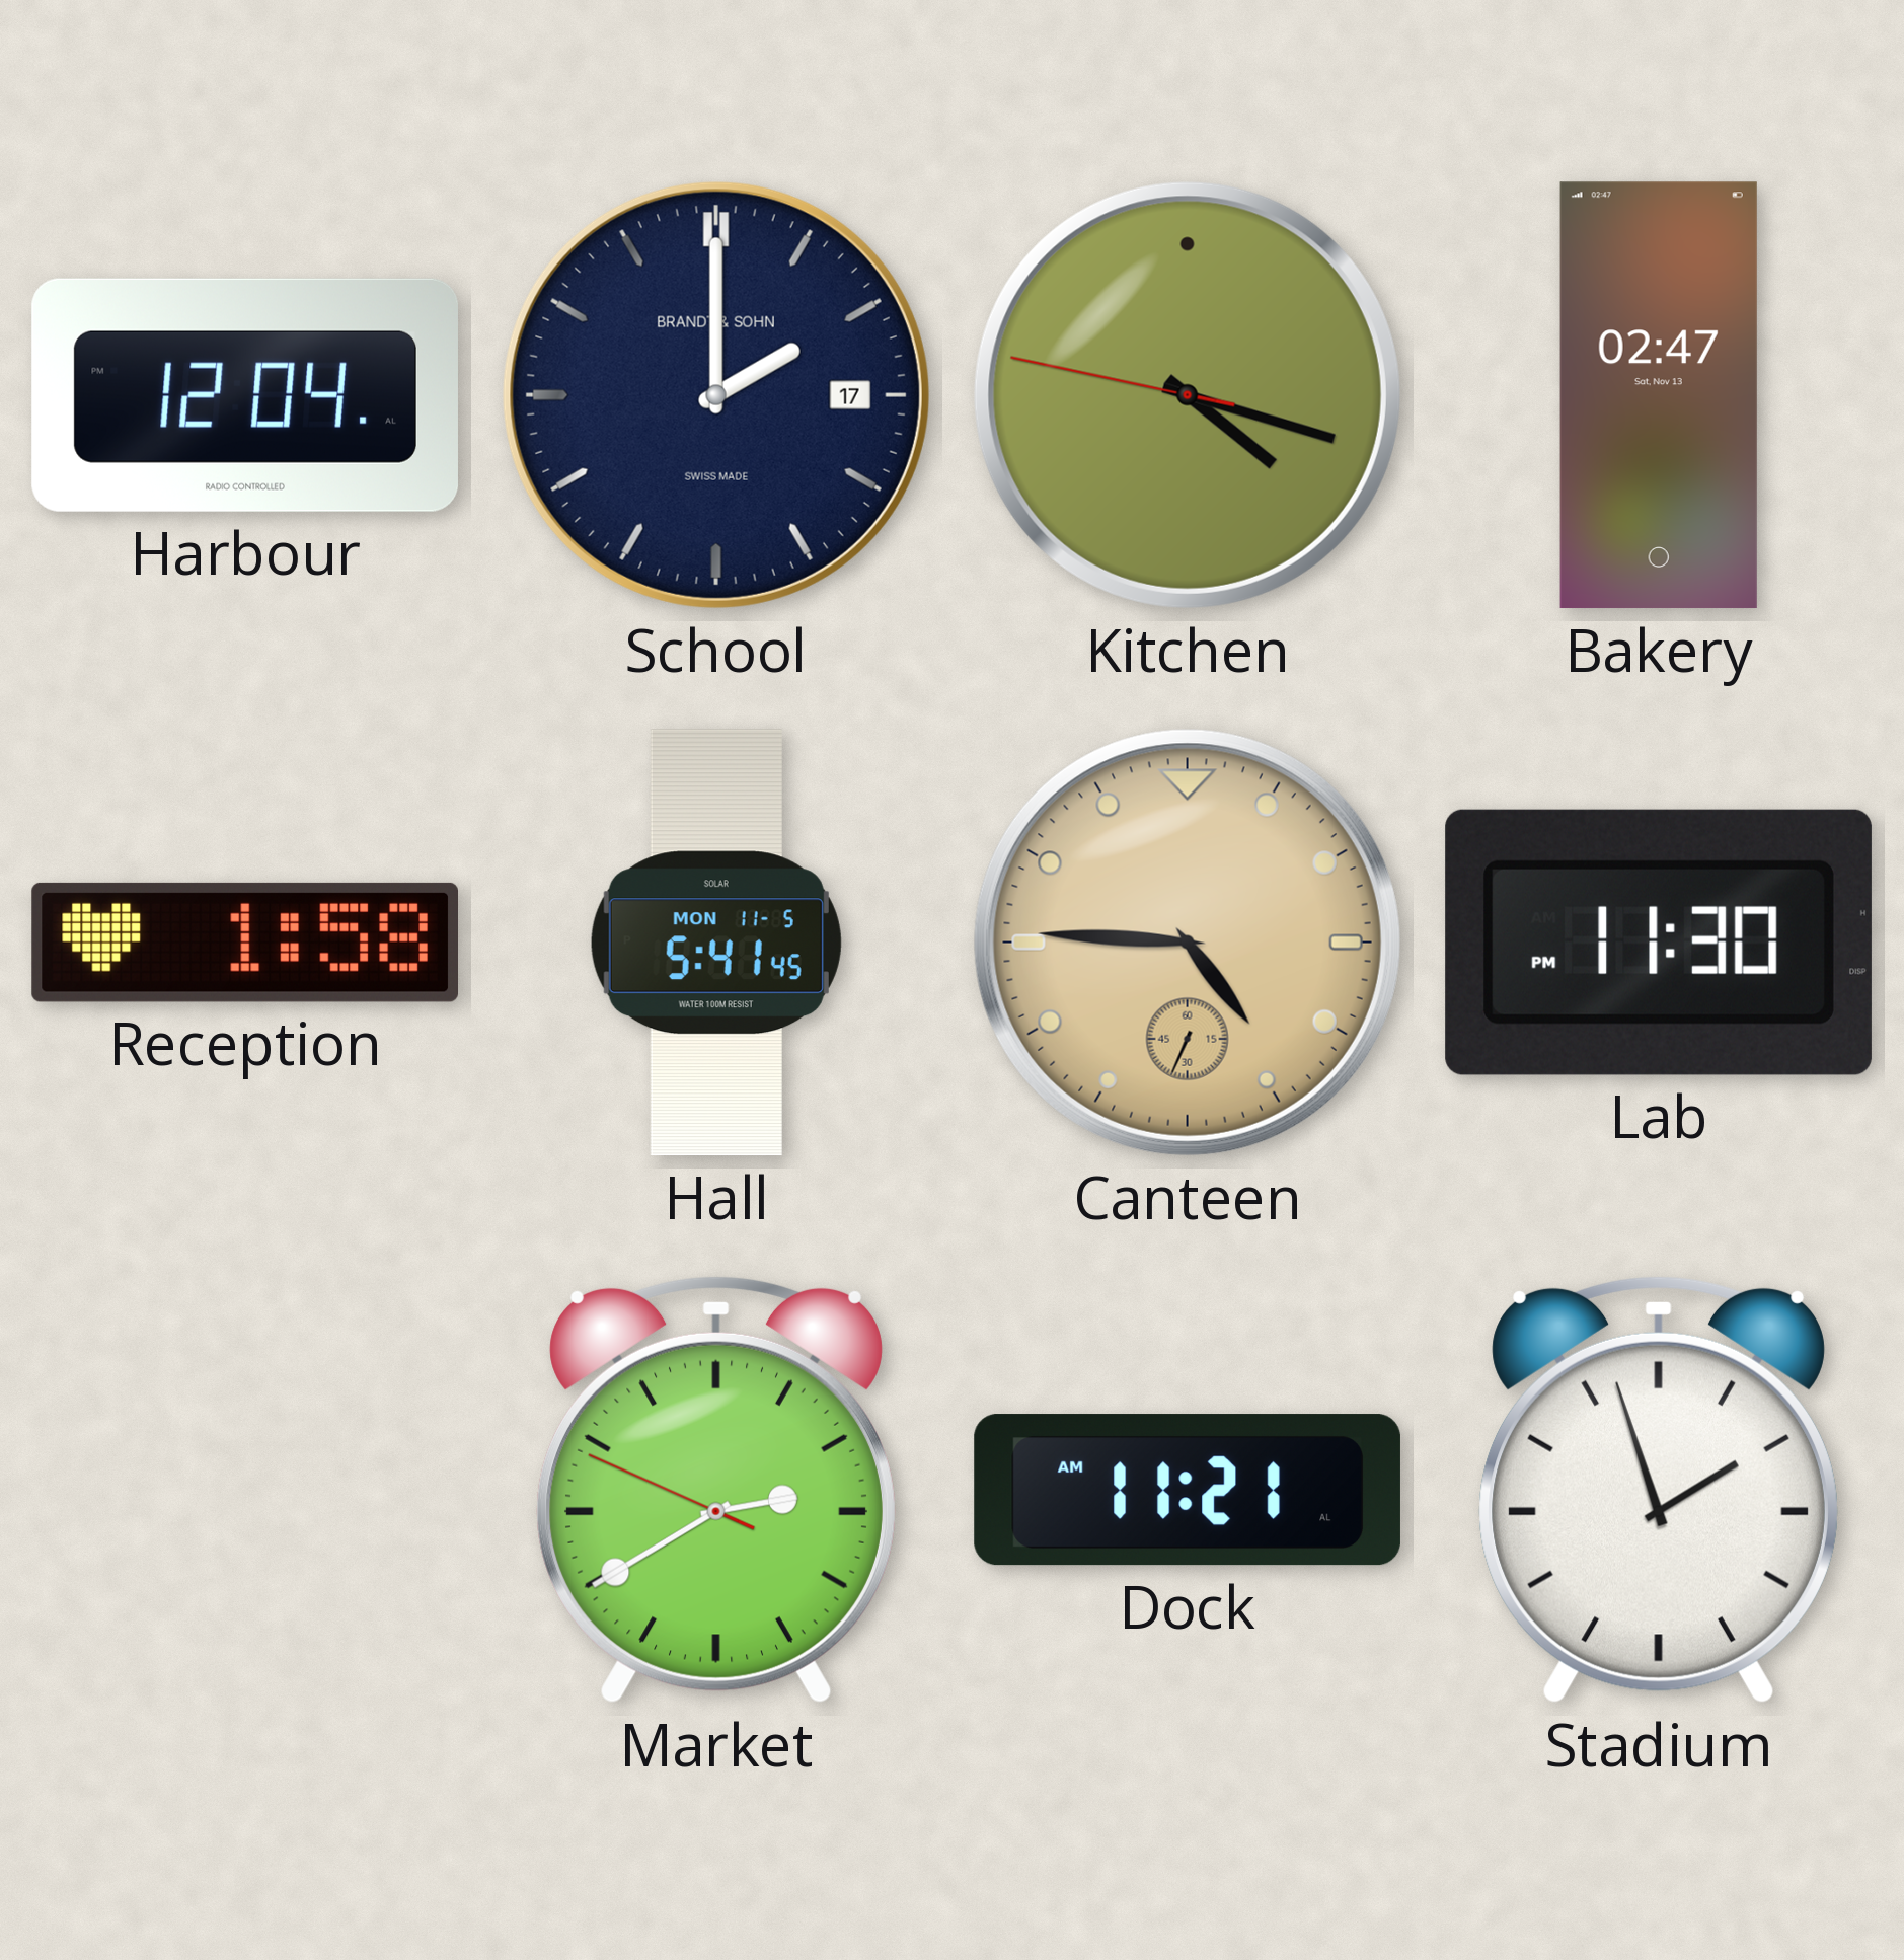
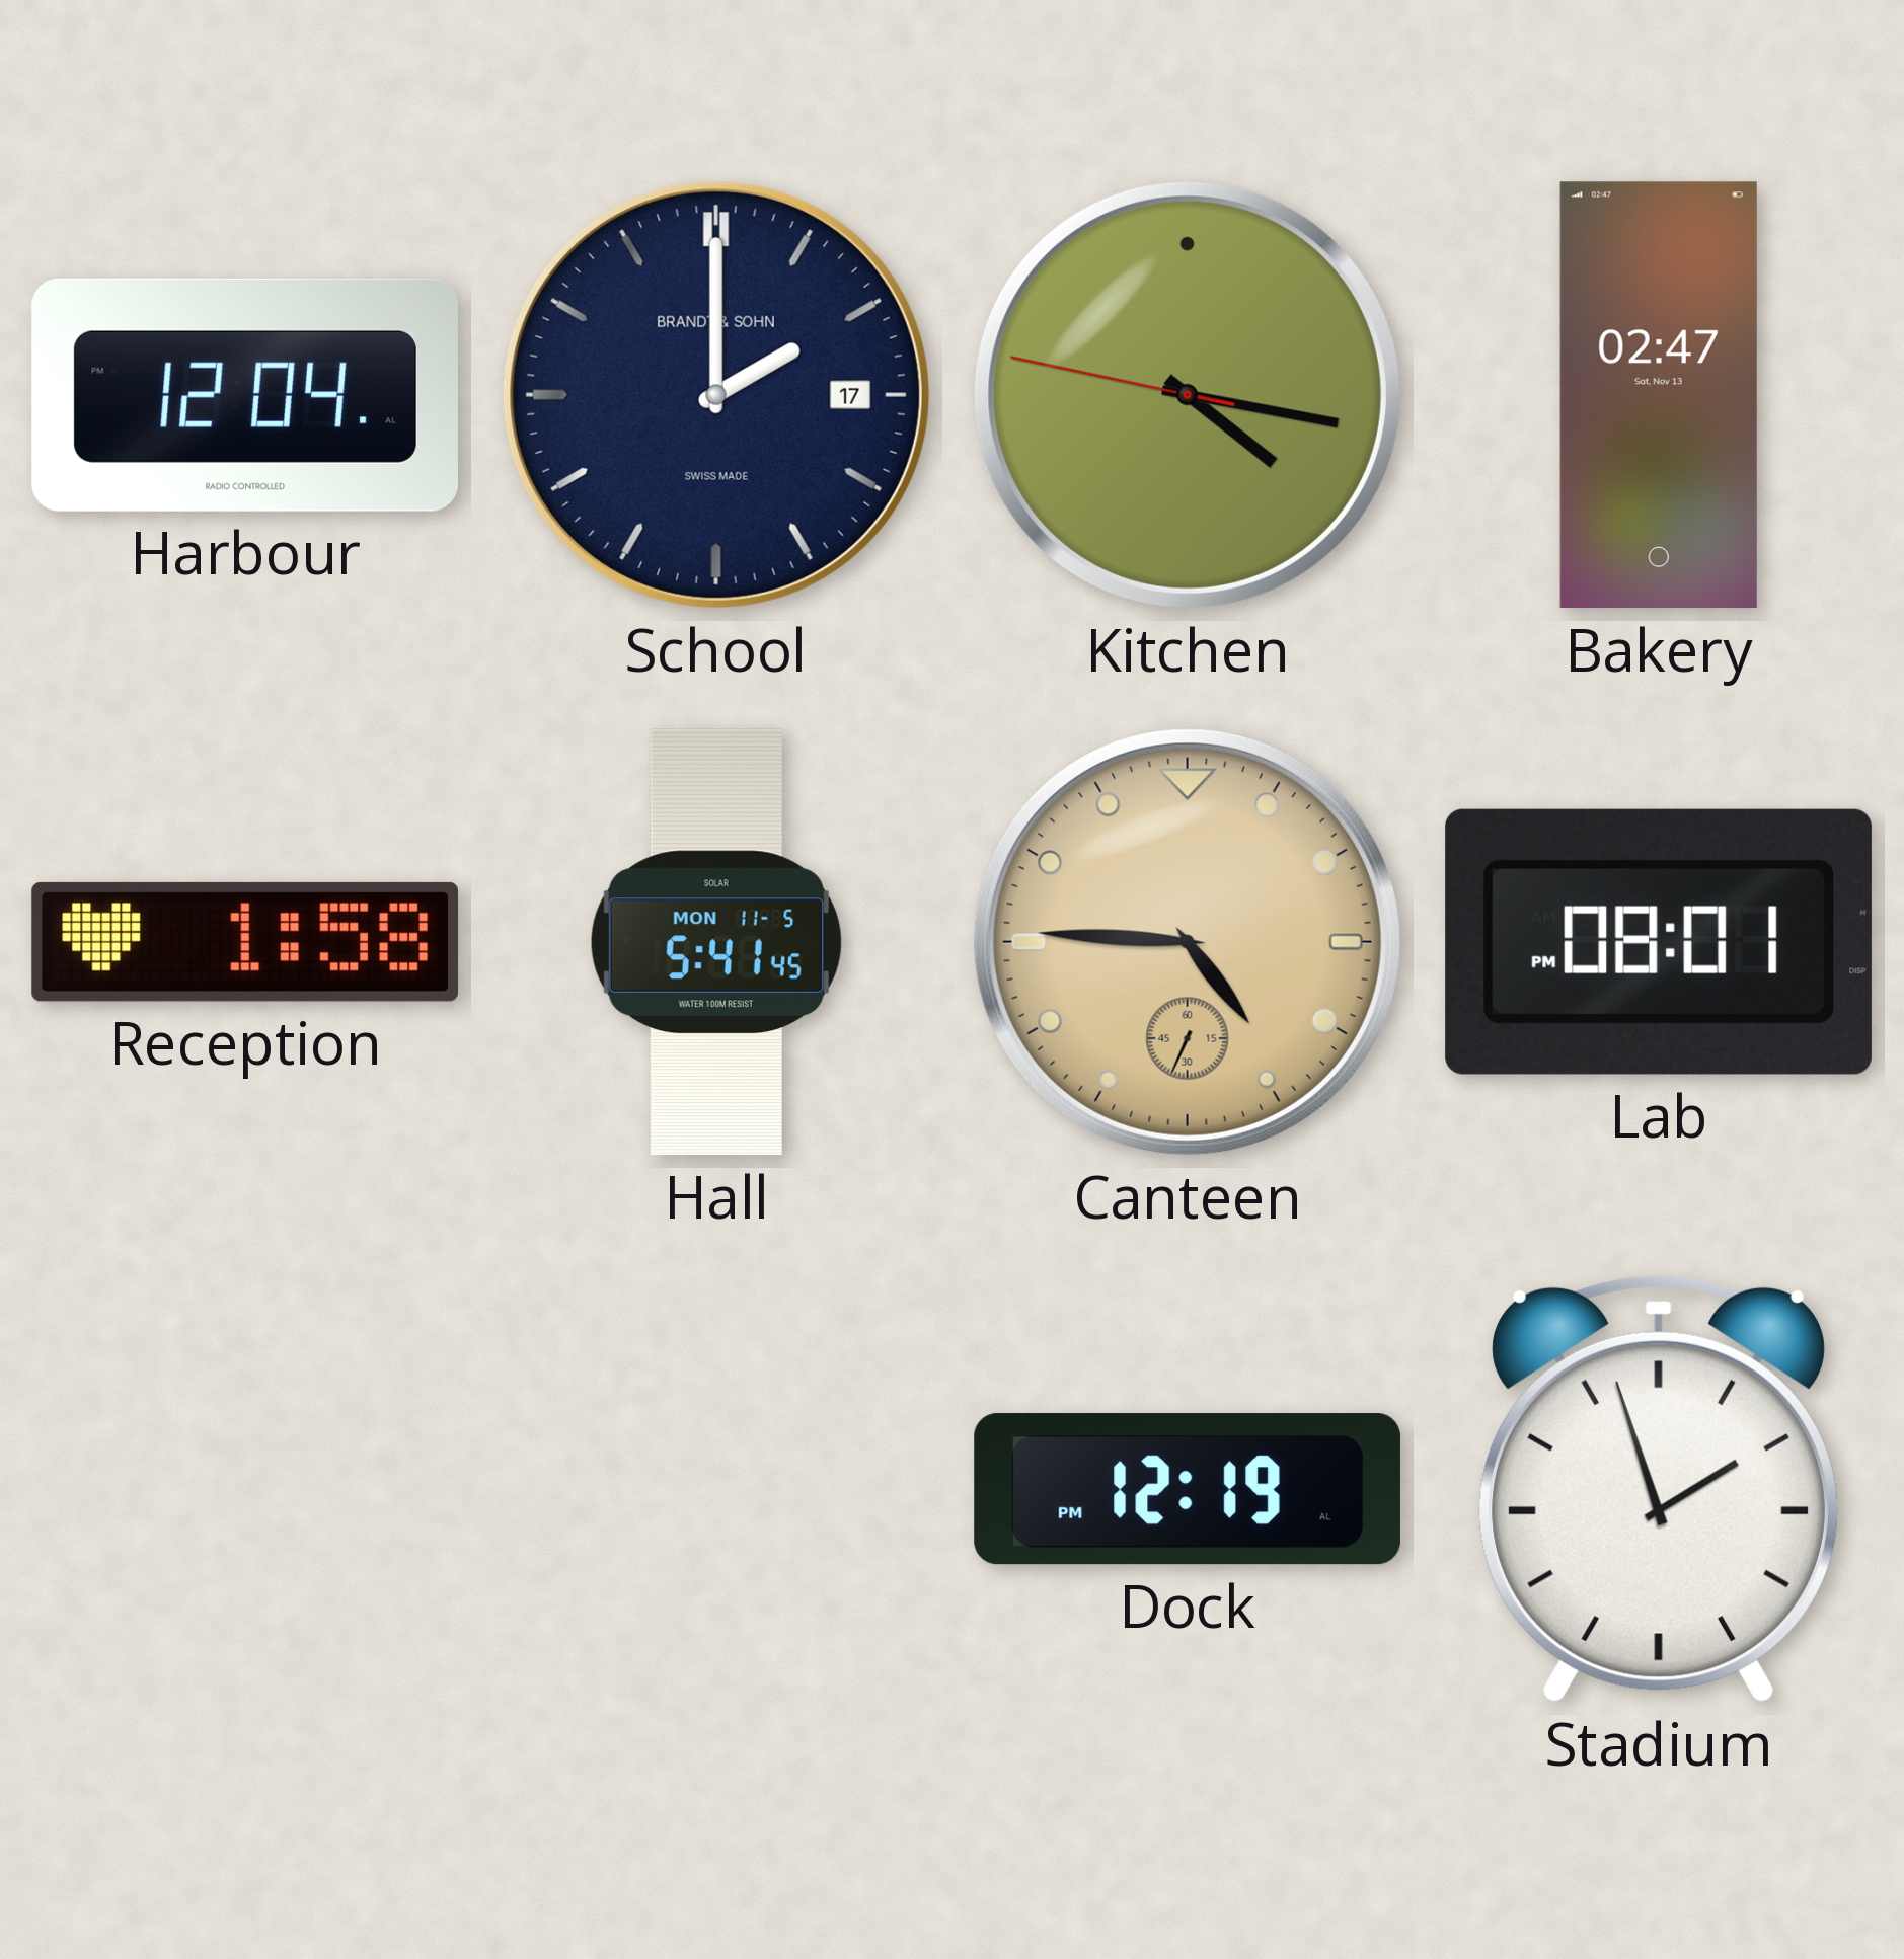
Kitchen: 4:17 -> 4:16
Lab: 11:30 -> 08:01
Market: 2:39 -> none
Dock: 11:21 -> 12:19
